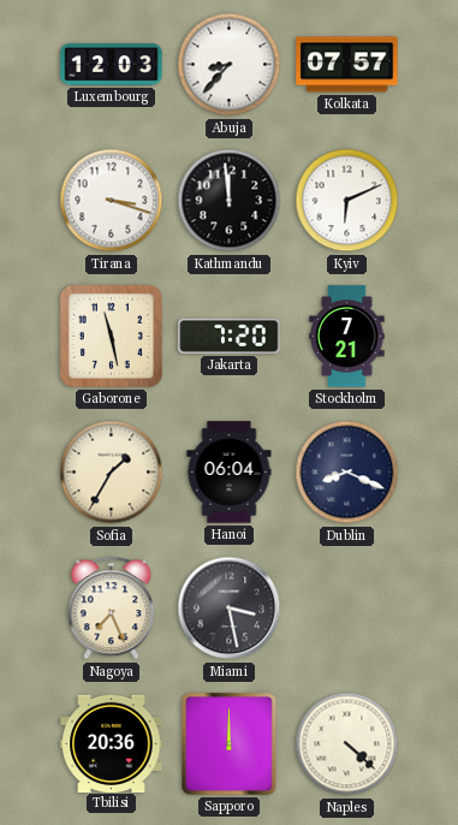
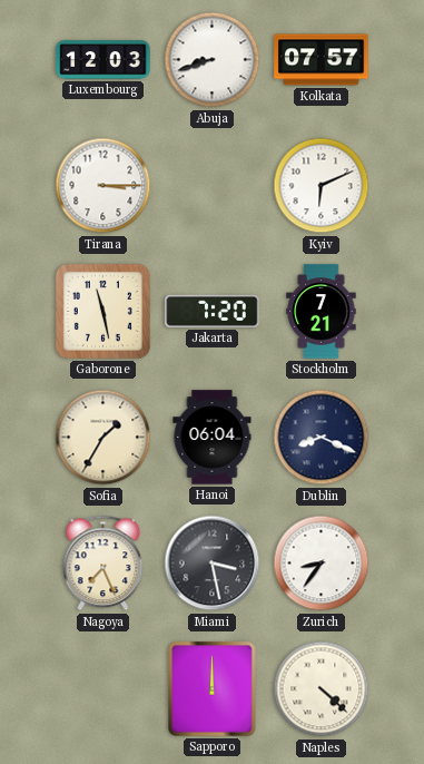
Abuja: 8:37 -> 8:42
Tirana: 3:18 -> 3:15
Kathmandu: 11:59 -> none
Zurich: none -> 8:36
Tbilisi: 20:36 -> none
